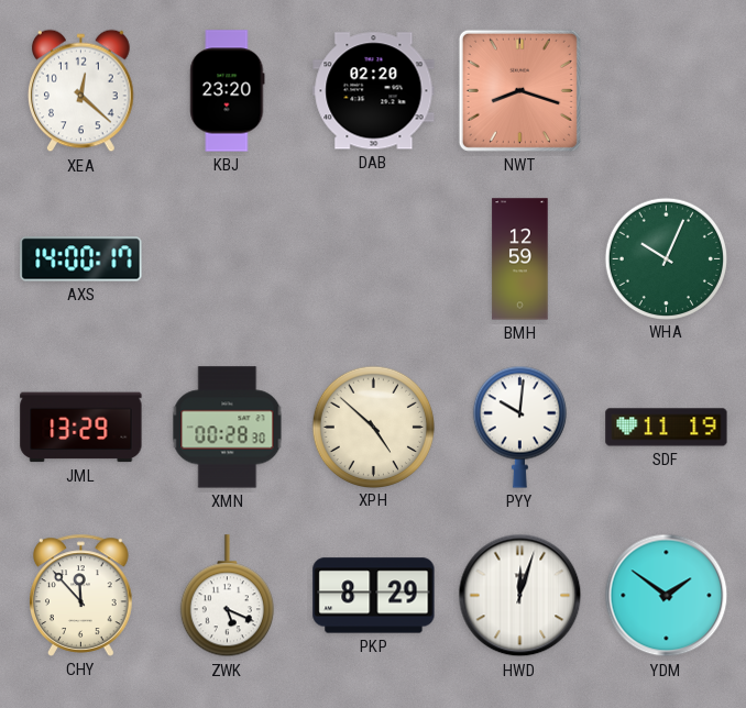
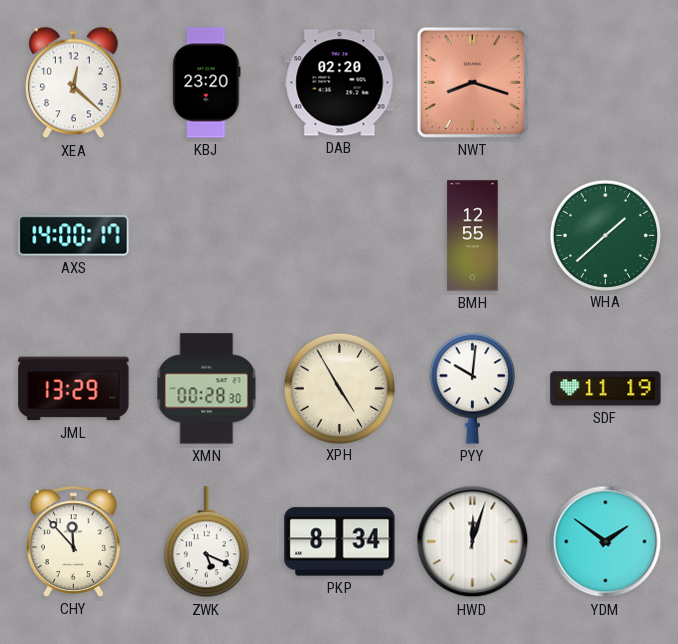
BMH: 12:59 -> 12:55
WHA: 10:04 -> 1:38
XPH: 4:52 -> 4:55
PKP: 8:29 -> 8:34
